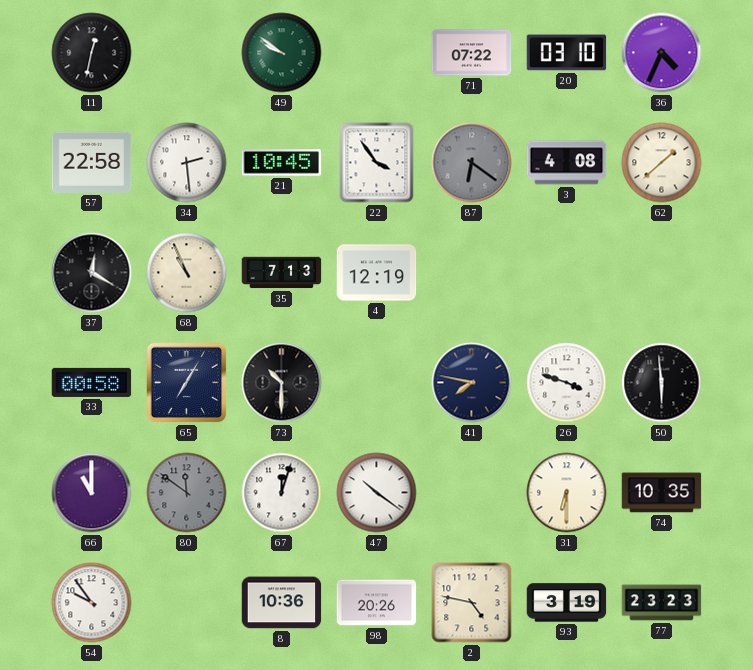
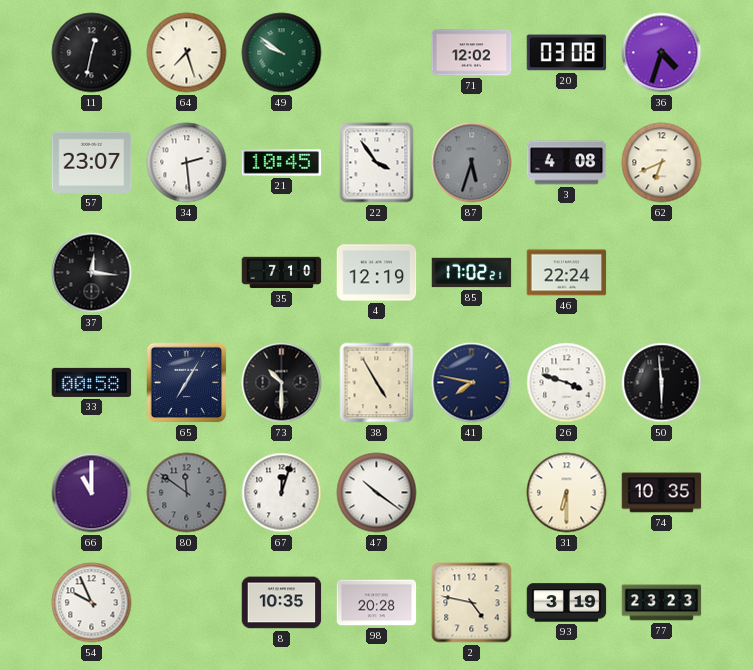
64: none -> 7:27
71: 07:22 -> 12:02
20: 03:10 -> 03:08
36: 4:34 -> 4:33
57: 22:58 -> 23:07
87: 6:21 -> 5:33
62: 1:38 -> 6:41
37: 12:20 -> 12:16
68: 10:56 -> none
35: 7:13 -> 7:10
85: none -> 17:02
46: none -> 22:24
38: none -> 4:55
54: 9:54 -> 9:56
8: 10:36 -> 10:35
98: 20:26 -> 20:28
